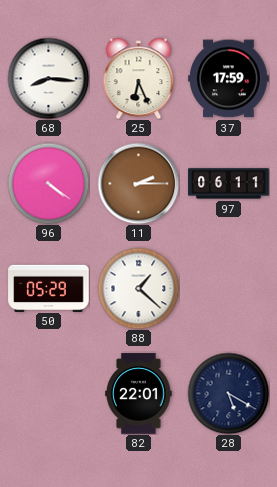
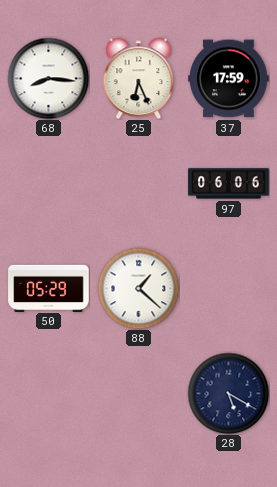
96: 4:21 -> none
11: 2:15 -> none
97: 06:11 -> 06:06
82: 22:01 -> none
